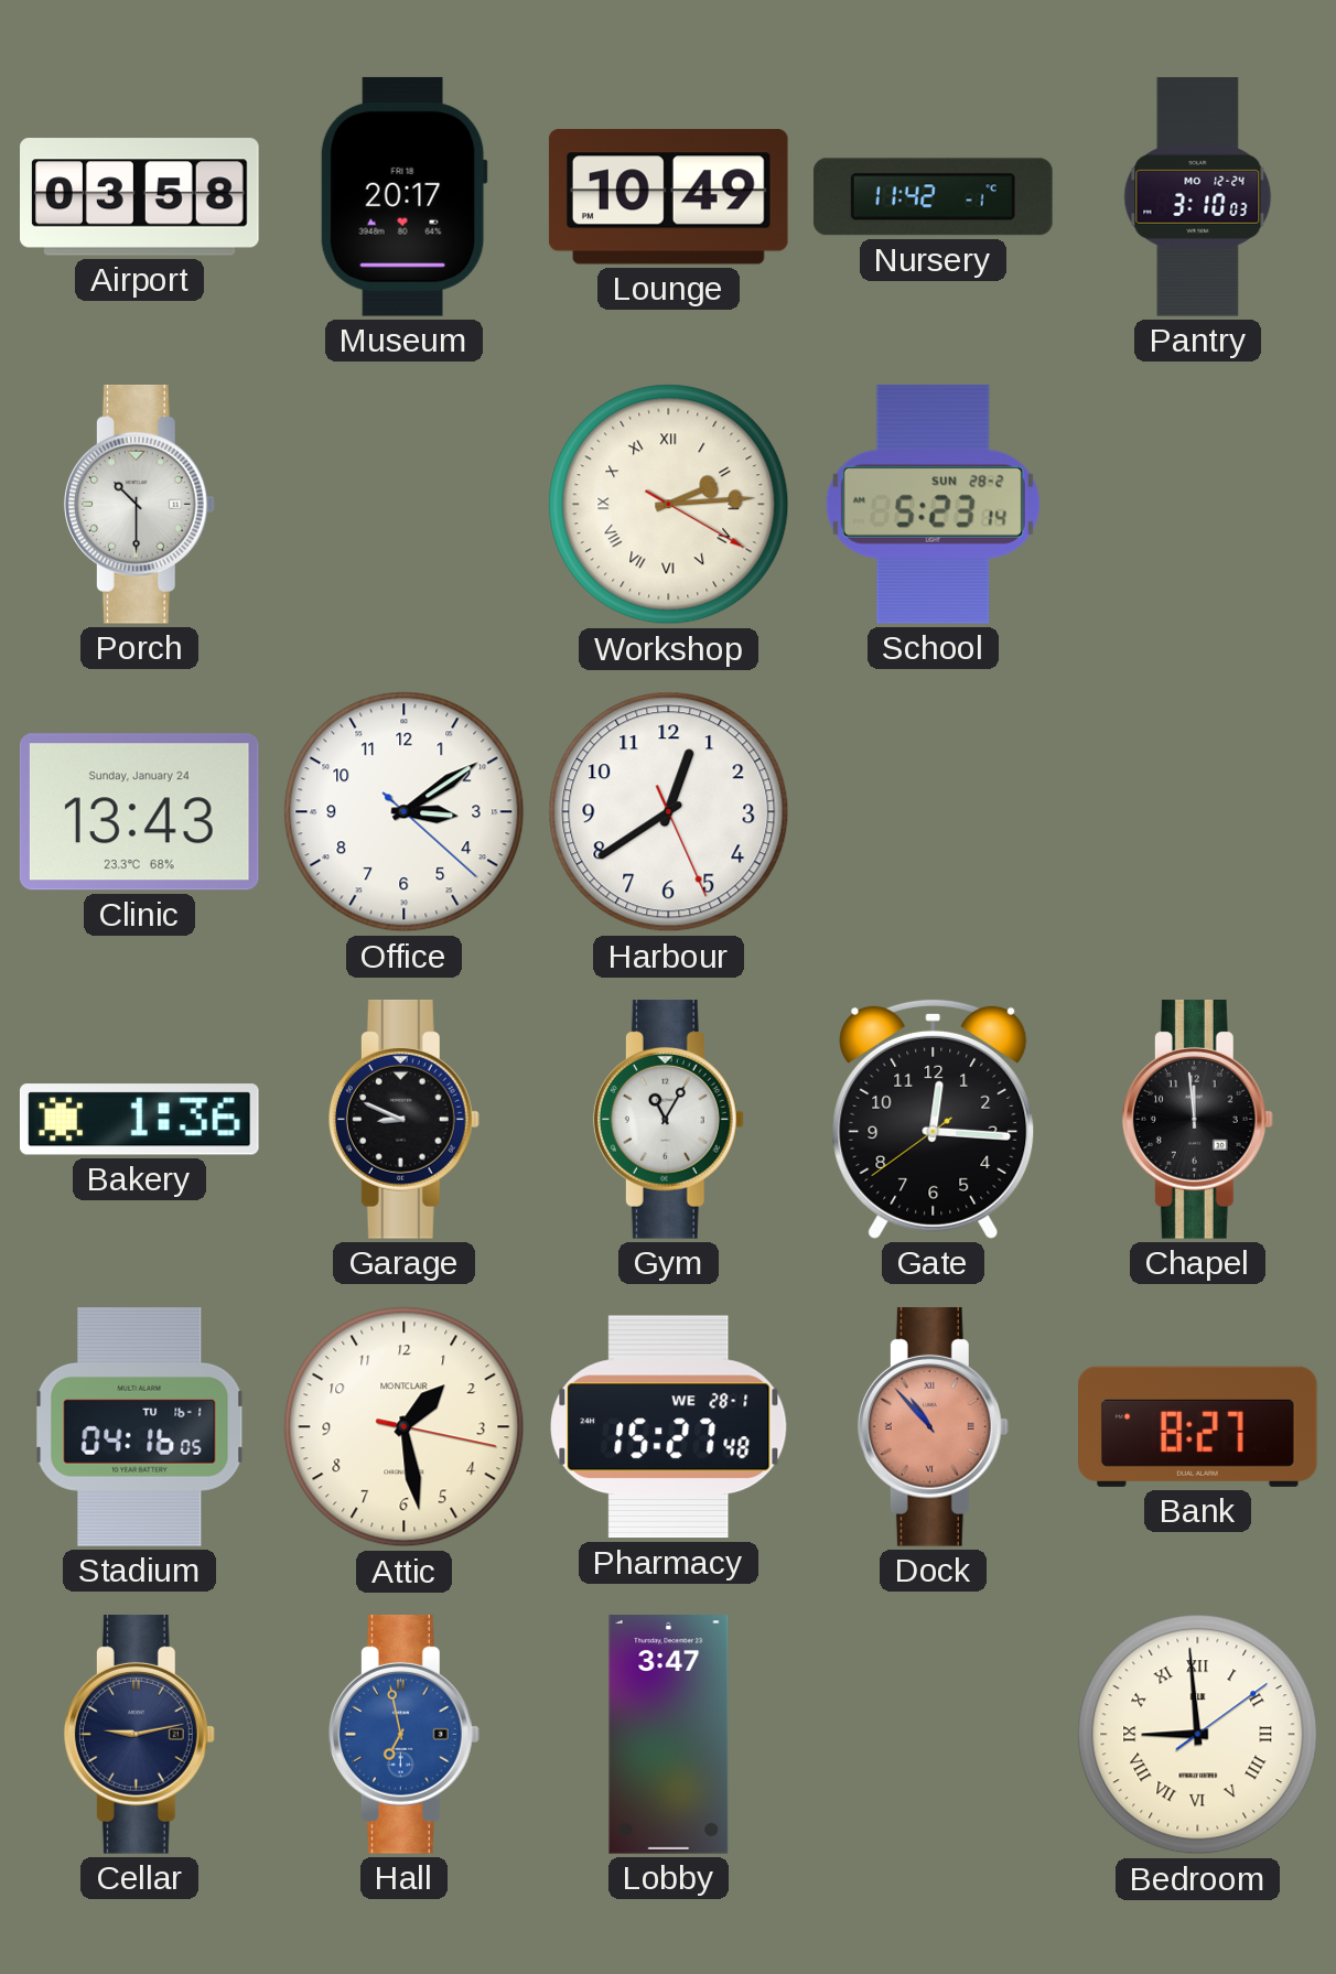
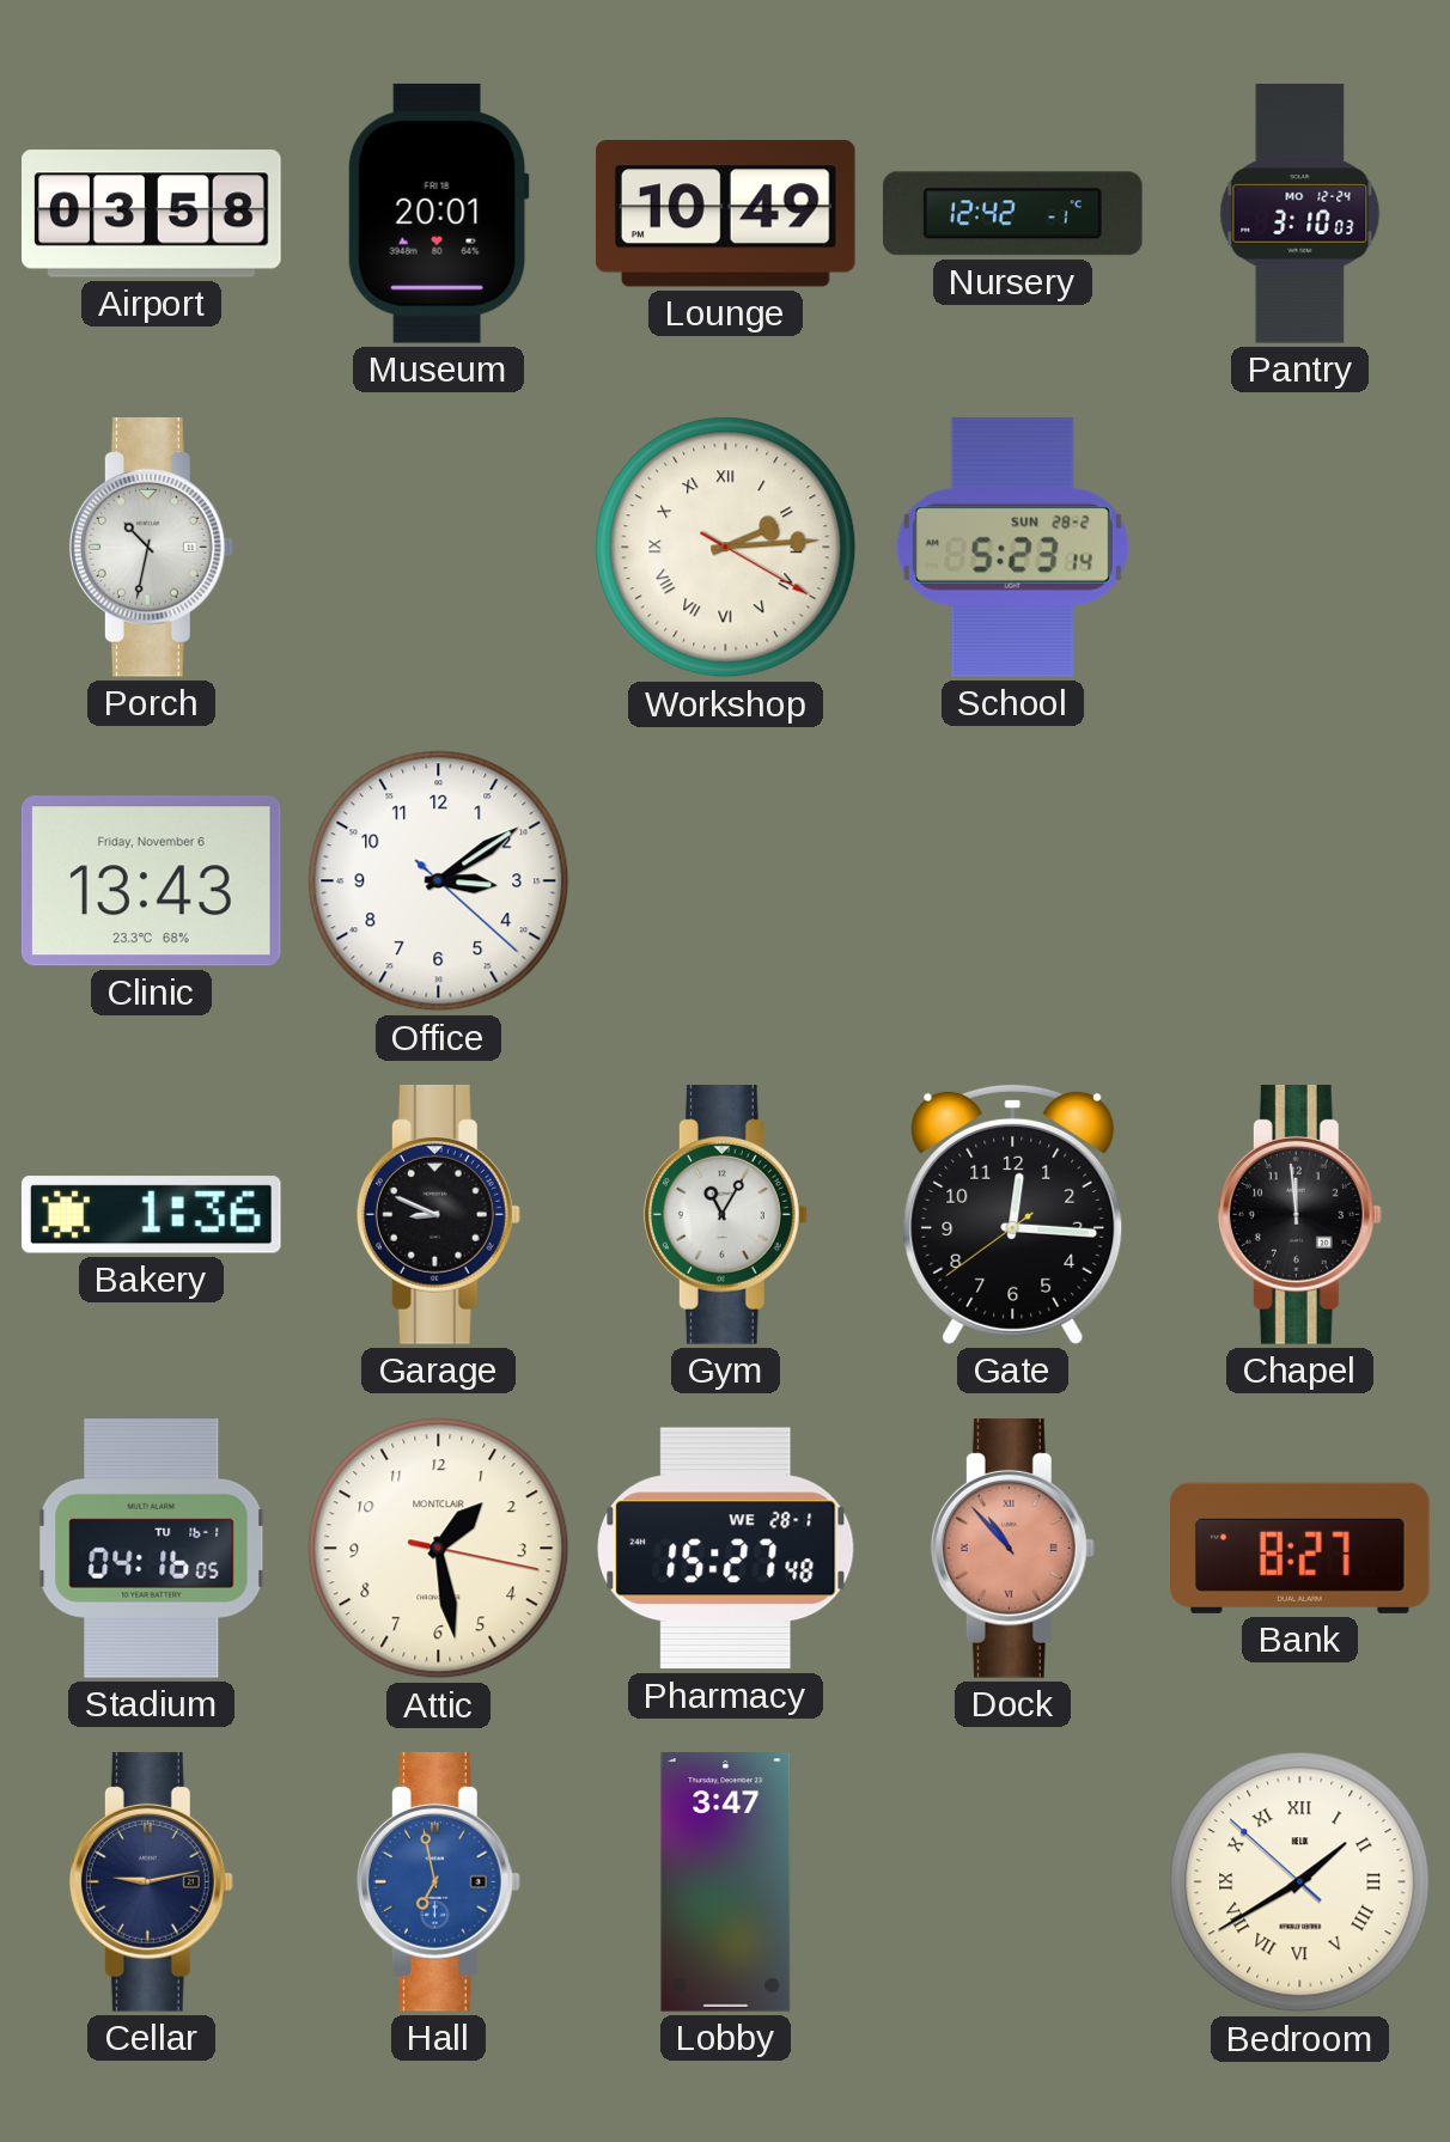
Museum: 20:17 -> 20:01
Nursery: 11:42 -> 12:42
Porch: 10:30 -> 10:32
Clinic date: Sunday, January 24 -> Friday, November 6
Harbour: 12:39 -> none
Bedroom: 8:59 -> 1:39
